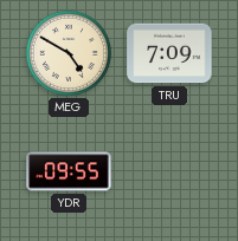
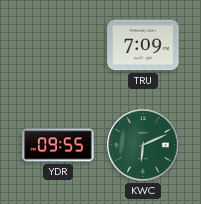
MEG: 4:50 -> none
KWC: none -> 6:11
